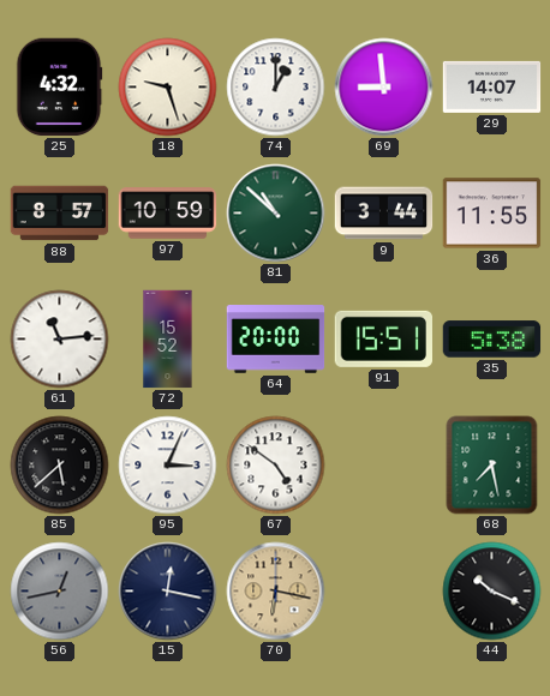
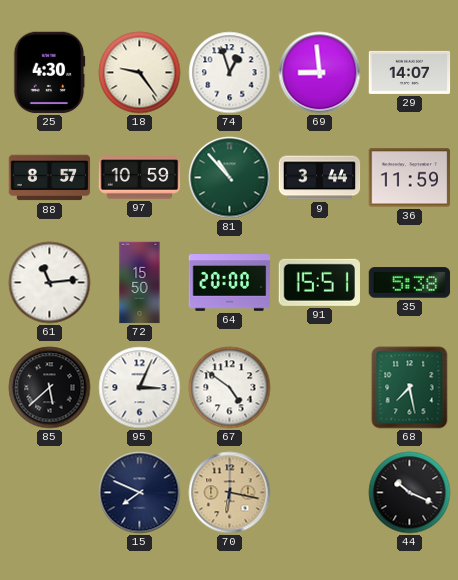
25: 4:32 -> 4:30
18: 9:27 -> 9:24
74: 1:00 -> 12:57
81: 10:52 -> 10:53
36: 11:55 -> 11:59
72: 15:52 -> 15:50
56: 12:43 -> none
15: 12:17 -> 7:49
